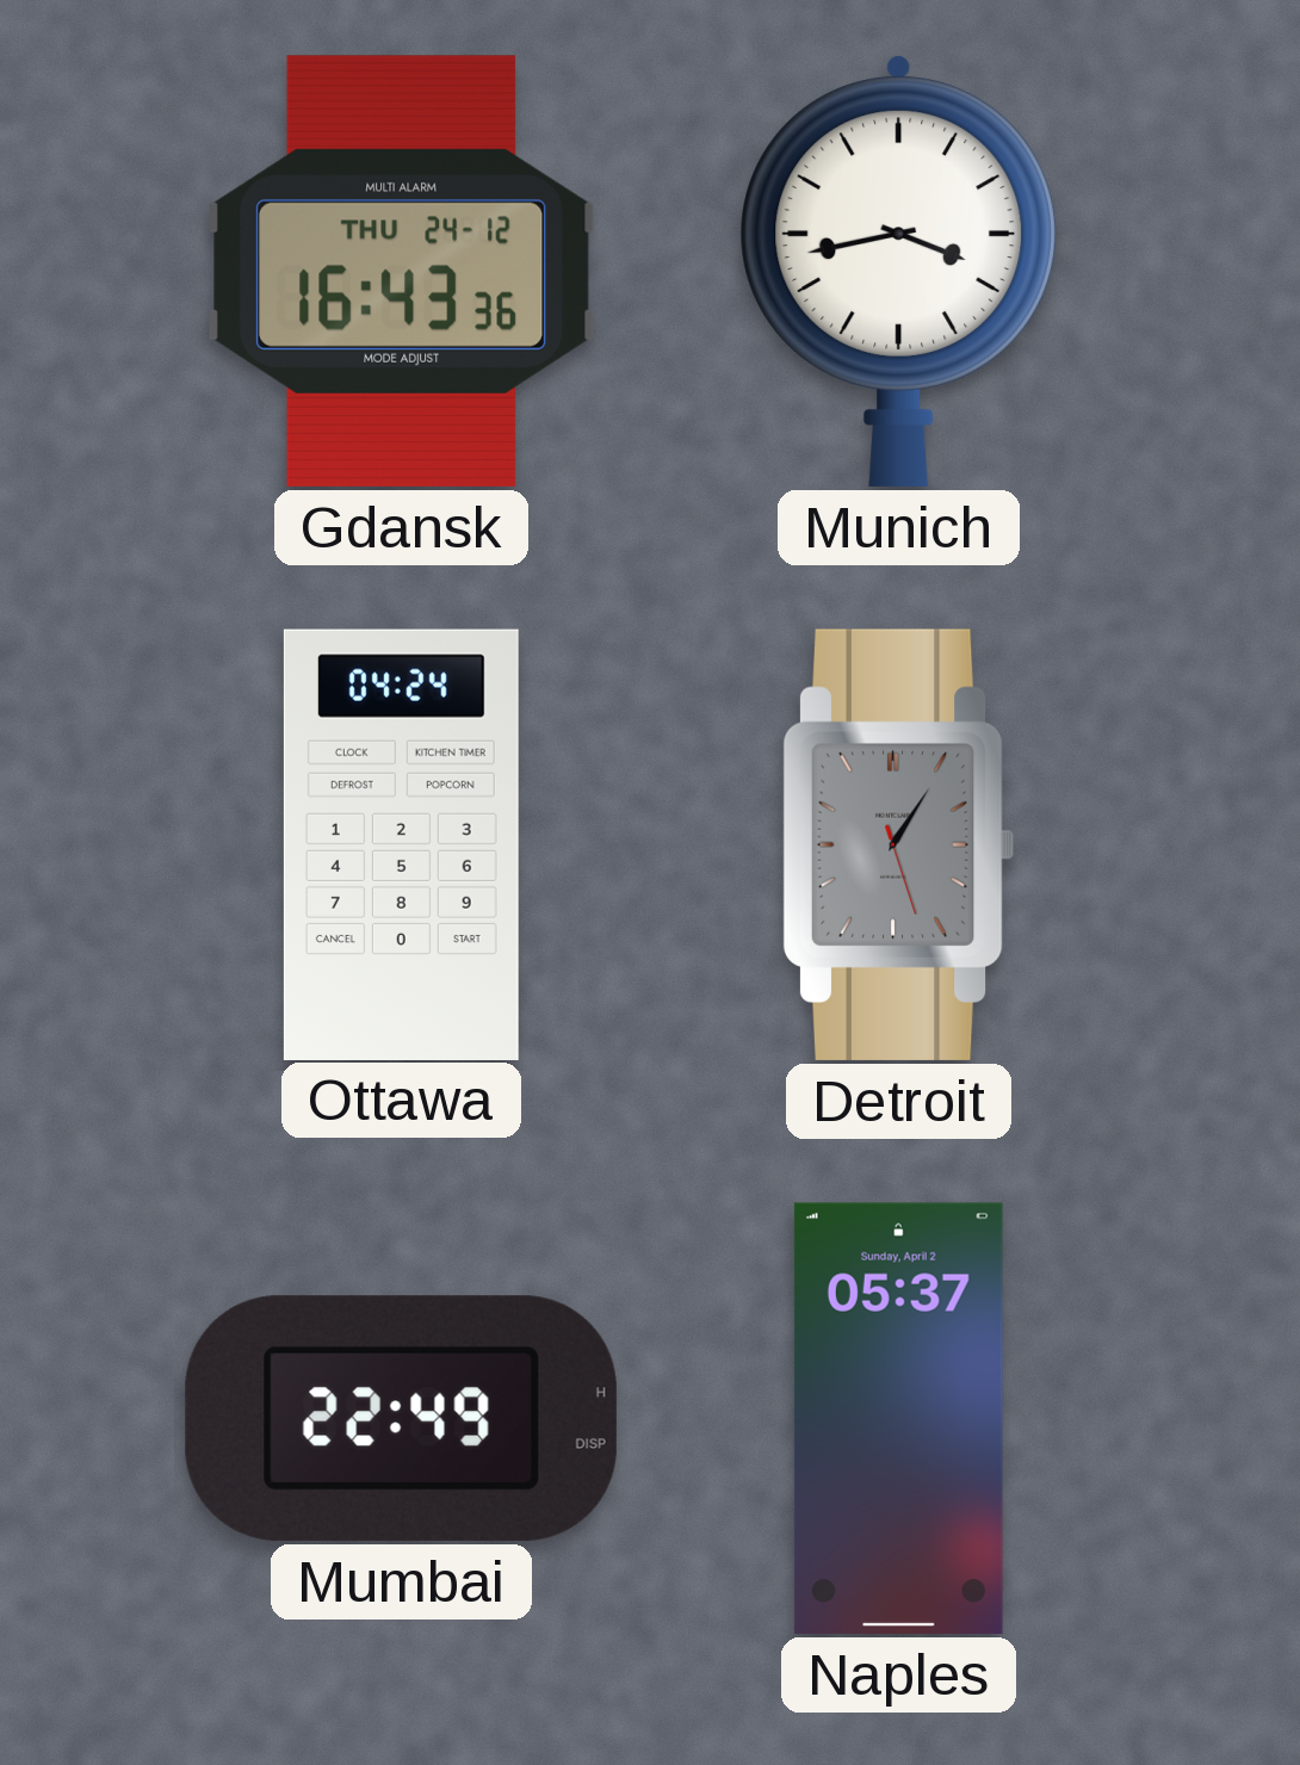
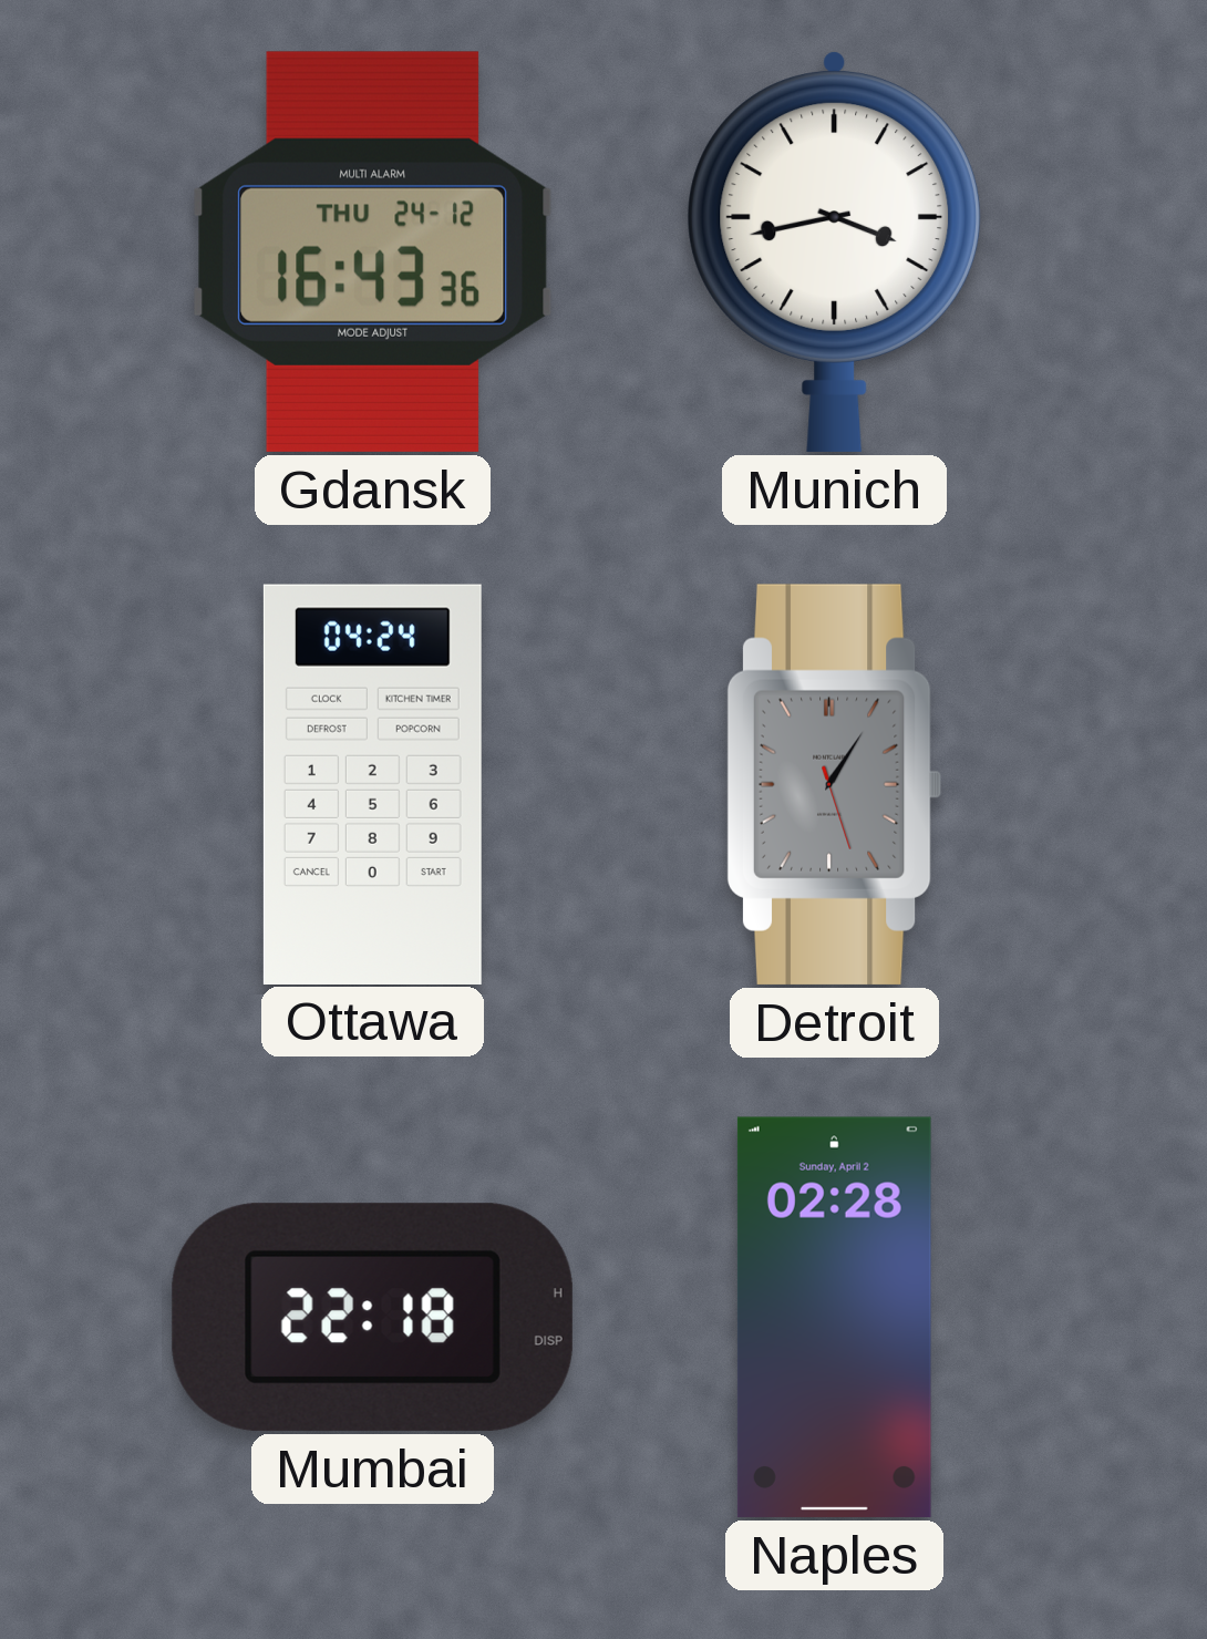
Mumbai: 22:49 -> 22:18
Naples: 05:37 -> 02:28
